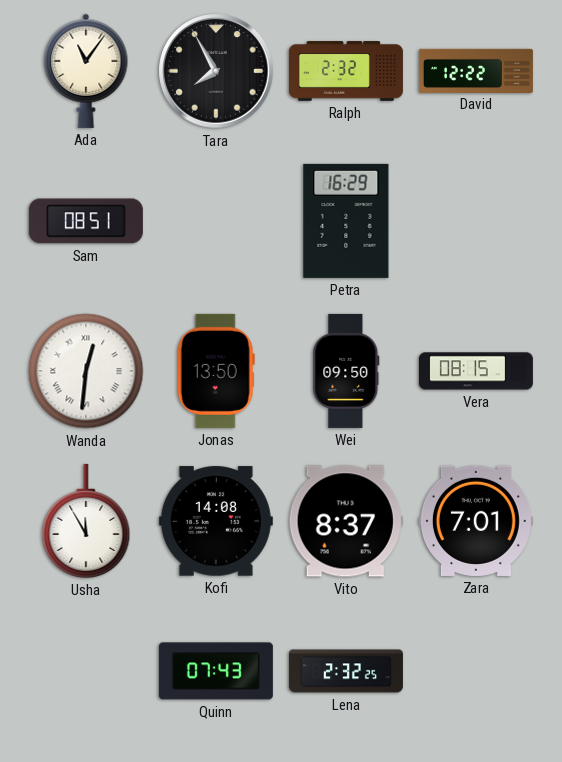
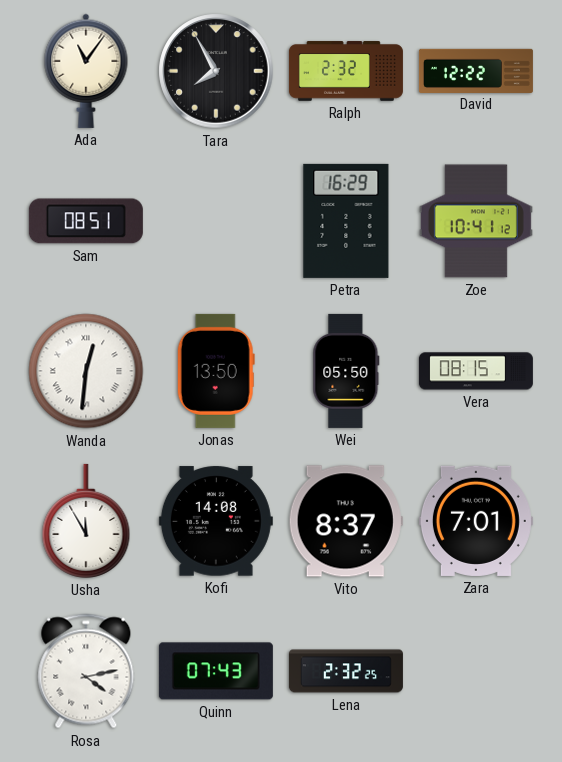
Zoe: none -> 10:41
Wei: 09:50 -> 05:50
Rosa: none -> 4:13
